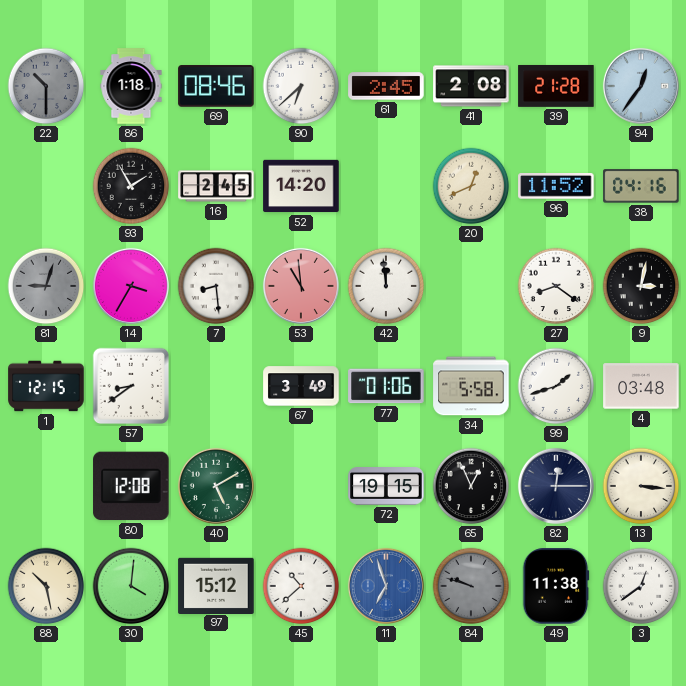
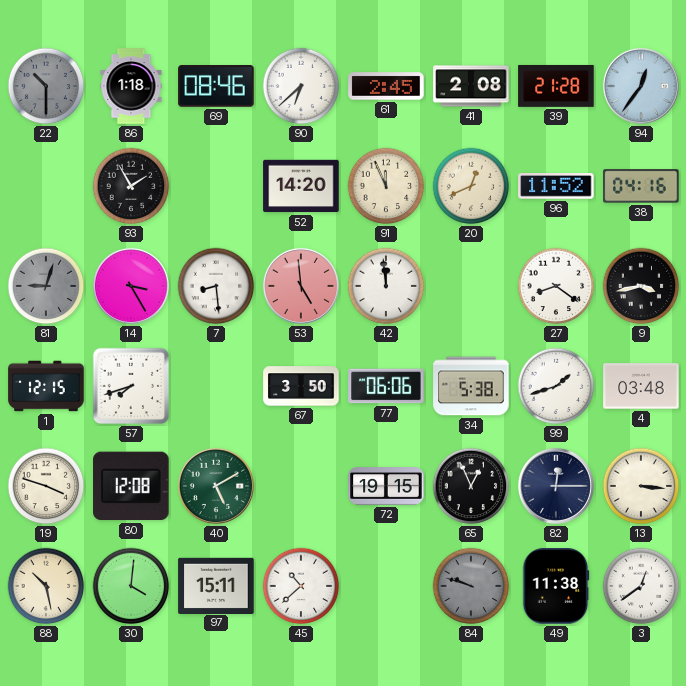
16: 2:45 -> none
91: none -> 11:56
14: 3:35 -> 3:25
53: 10:59 -> 4:59
9: 3:02 -> 3:43
57: 8:39 -> 7:42
67: 3:49 -> 3:50
77: 01:06 -> 06:06
34: 5:58 -> 5:38
19: none -> 3:48
97: 15:12 -> 15:11
11: 6:57 -> none
